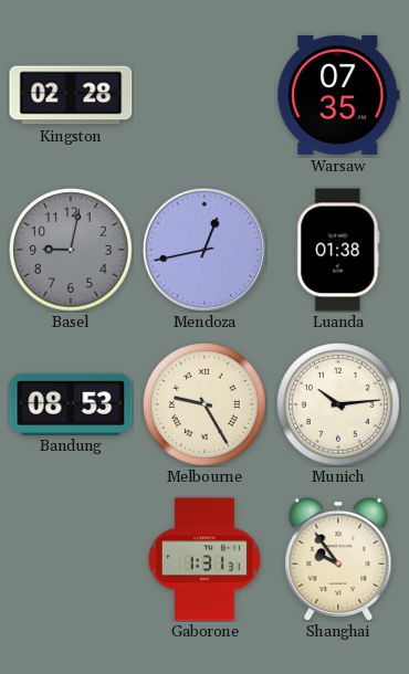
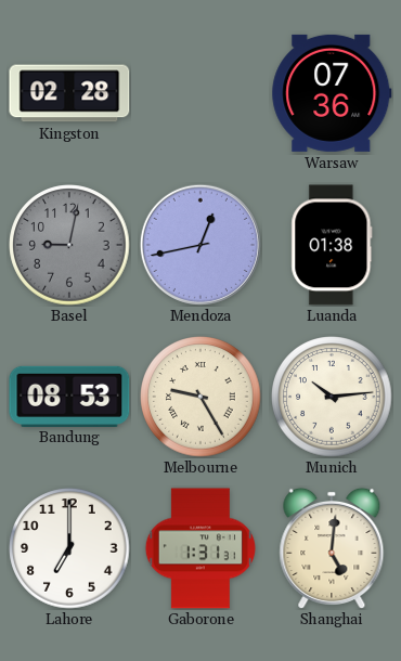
Warsaw: 07:35 -> 07:36
Lahore: none -> 7:00
Shanghai: 9:54 -> 5:01
